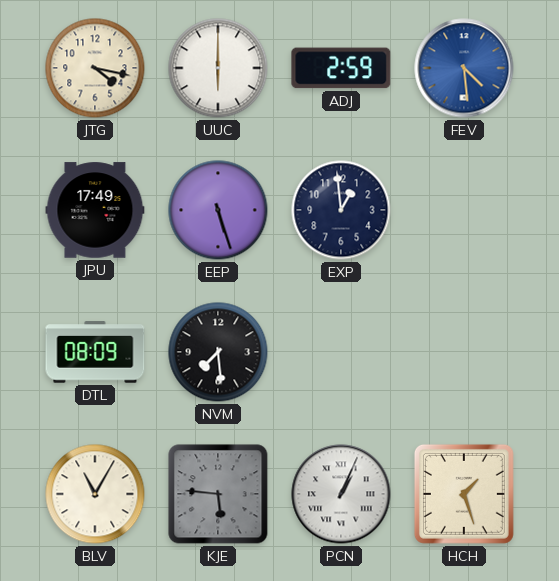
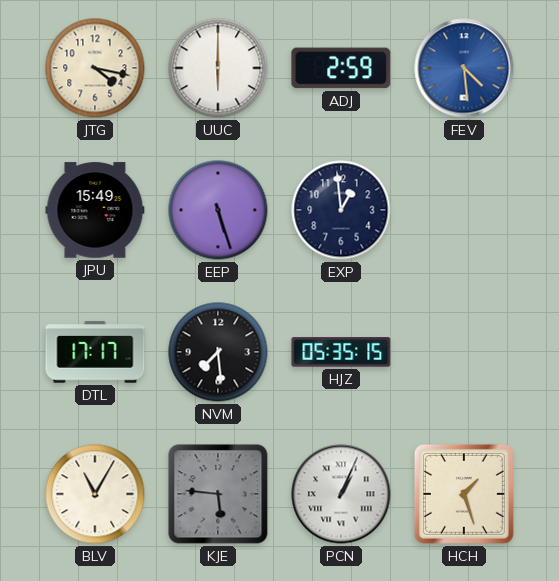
JPU: 17:49 -> 15:49
DTL: 08:09 -> 17:17
HJZ: none -> 05:35
